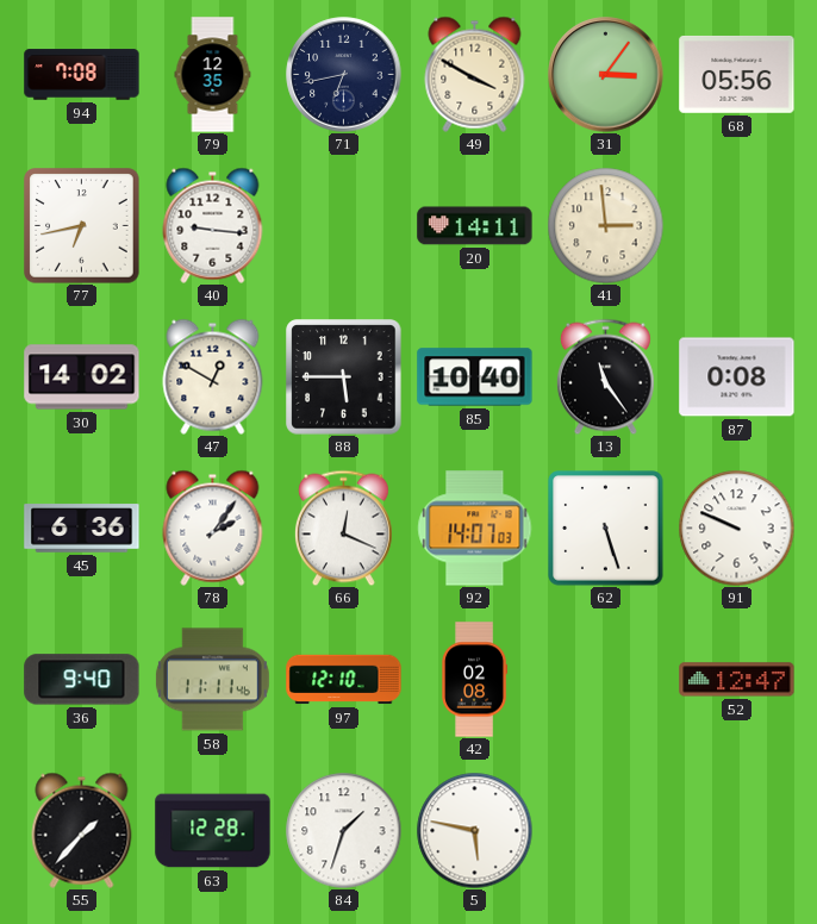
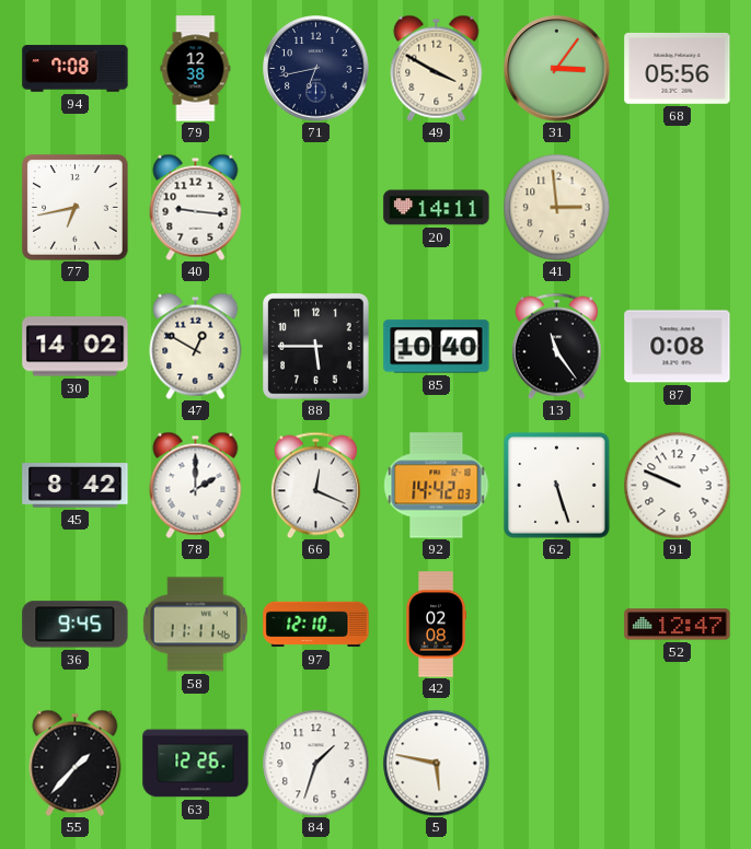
79: 12:35 -> 12:38
45: 6:36 -> 8:42
78: 2:06 -> 2:00
92: 14:07 -> 14:42
36: 9:40 -> 9:45
63: 12:28 -> 12:26
